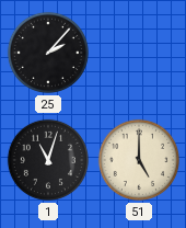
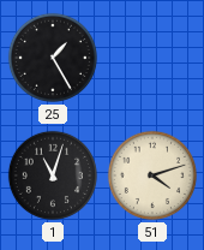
25: 2:07 -> 1:25
51: 5:00 -> 4:12
